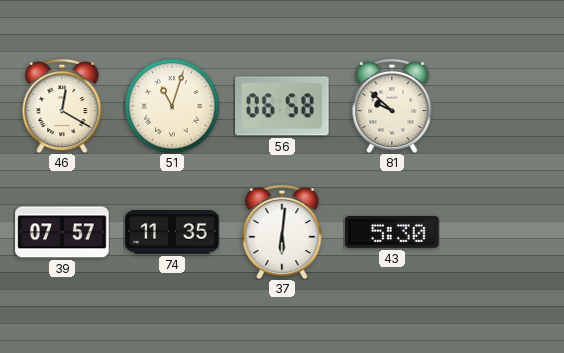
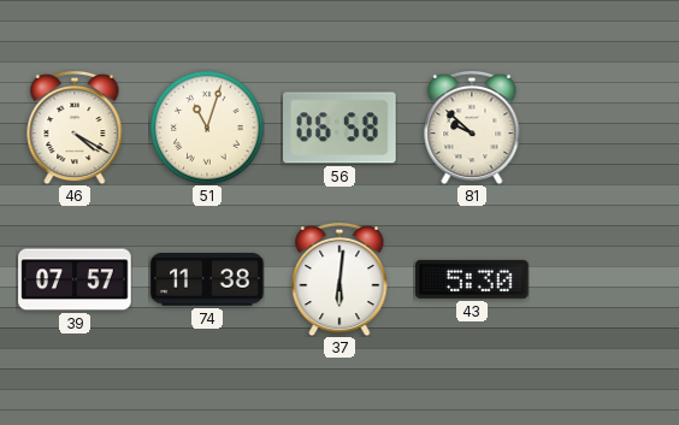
46: 12:20 -> 4:20
74: 11:35 -> 11:38
